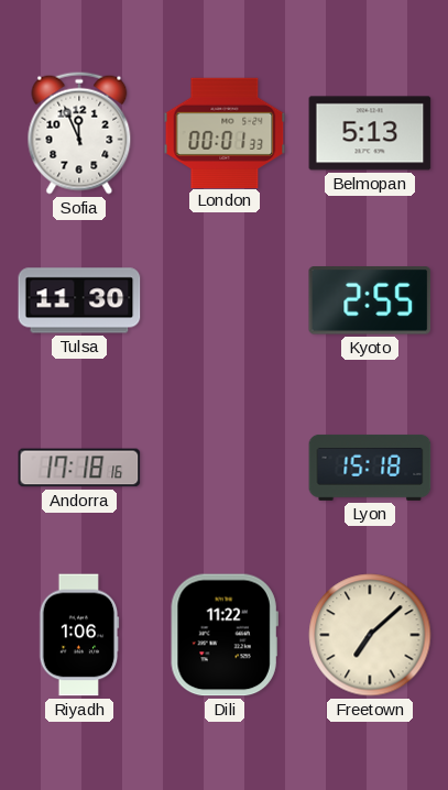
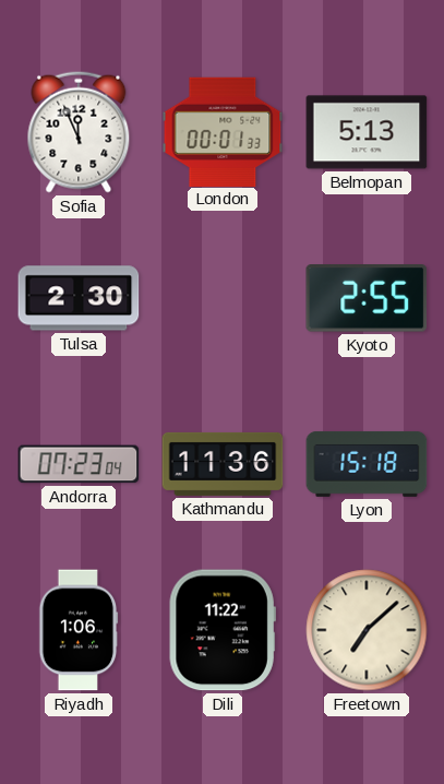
Tulsa: 11:30 -> 2:30
Andorra: 17:18 -> 07:23
Kathmandu: none -> 11:36
